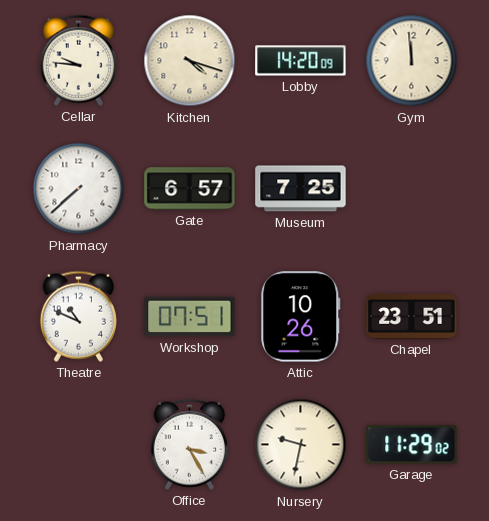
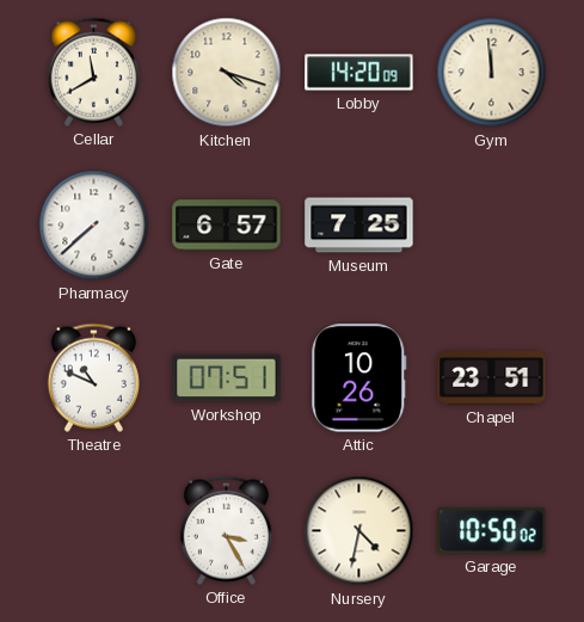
Cellar: 9:46 -> 11:40
Nursery: 9:32 -> 4:32
Garage: 11:29 -> 10:50
